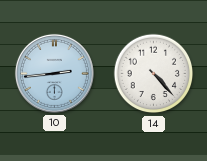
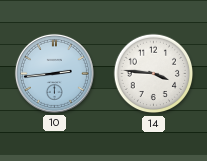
14: 4:23 -> 3:46
